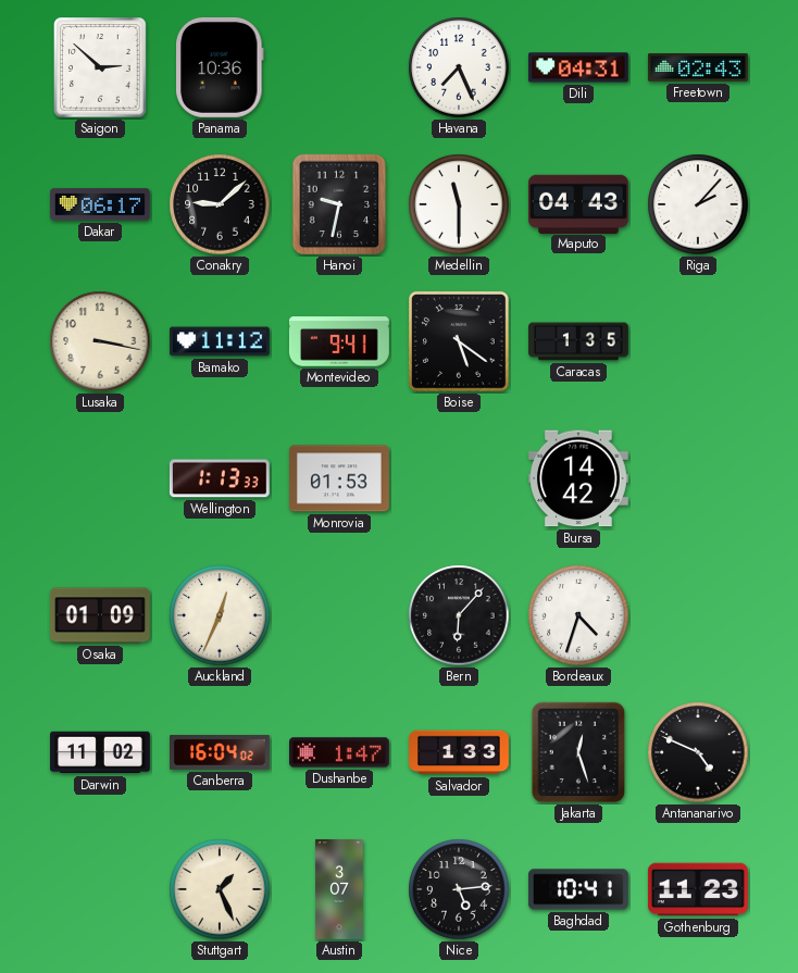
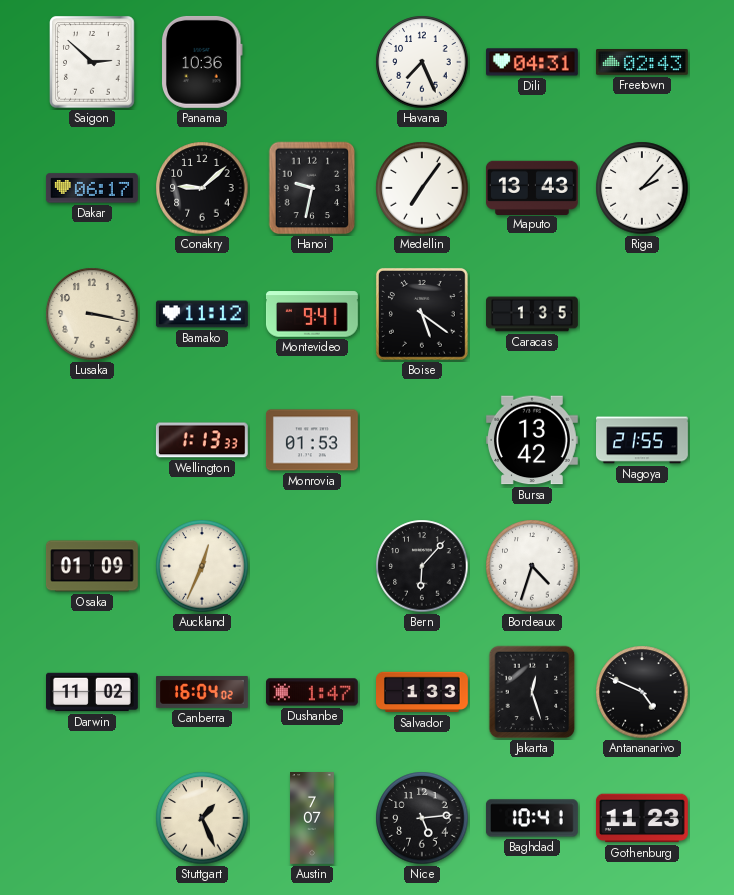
Medellin: 11:30 -> 7:06
Maputo: 04:43 -> 13:43
Bursa: 14:42 -> 13:42
Nagoya: none -> 21:55
Austin: 3:07 -> 7:07
